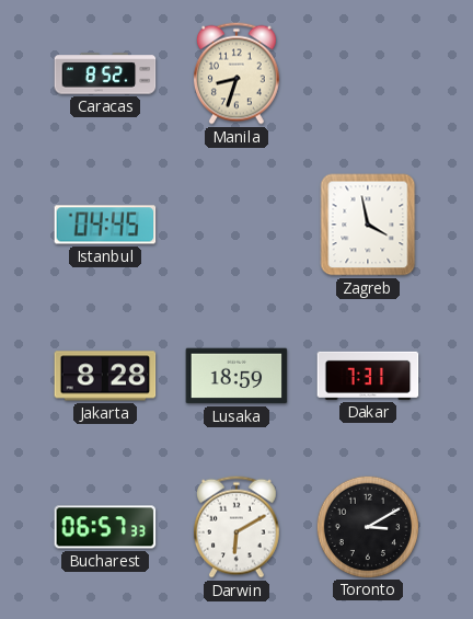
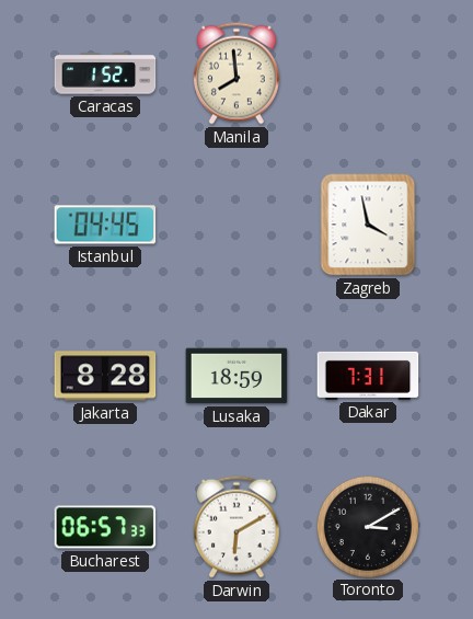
Caracas: 8:52 -> 1:52
Manila: 8:33 -> 7:59
